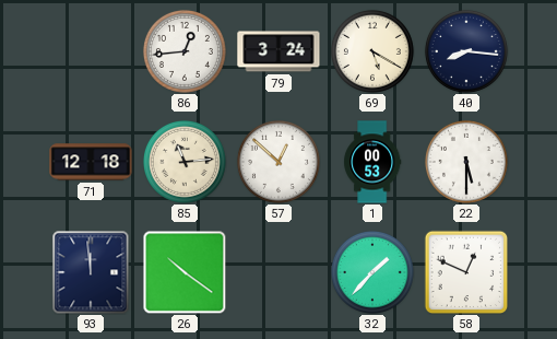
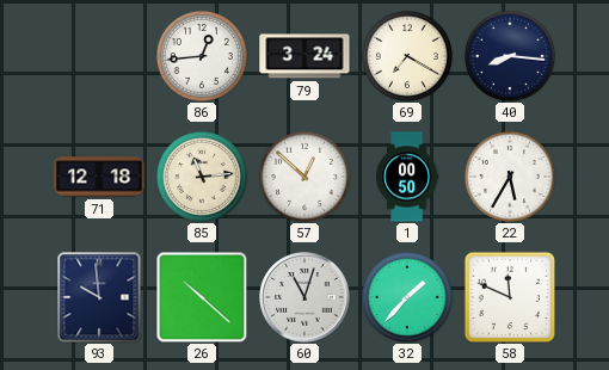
69: 5:20 -> 7:20
1: 00:53 -> 00:50
22: 5:30 -> 5:35
93: 11:59 -> 9:59
26: 10:21 -> 10:22
60: none -> 11:03
58: 12:49 -> 11:49
